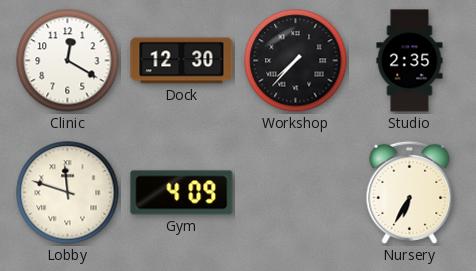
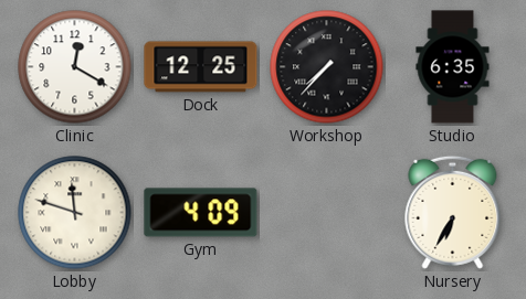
Dock: 12:30 -> 12:25
Studio: 2:35 -> 6:35
